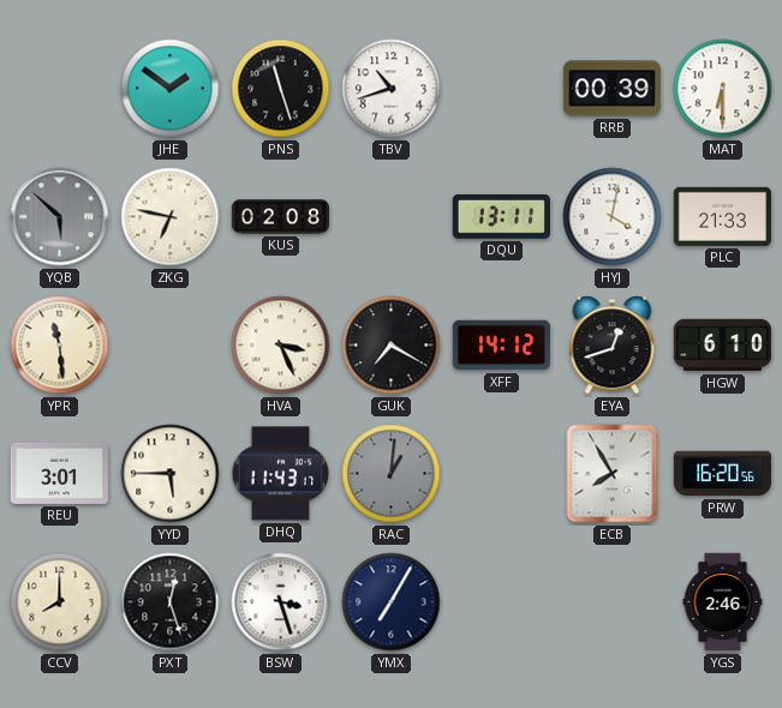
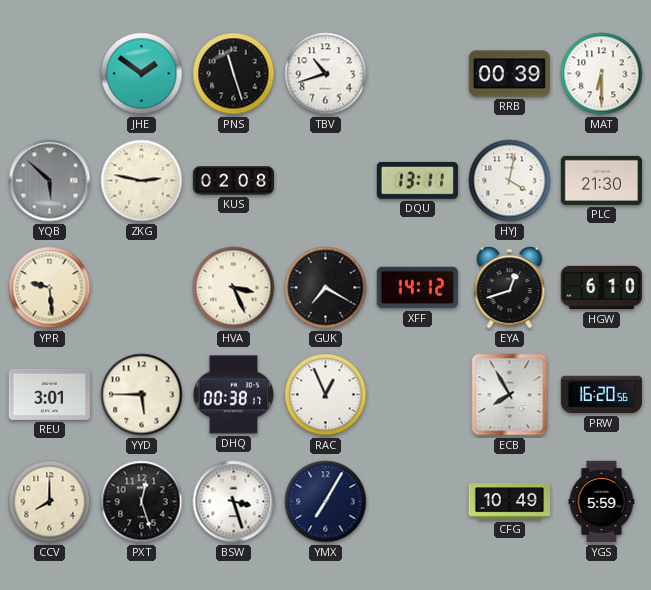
ZKG: 6:47 -> 2:47
PLC: 21:33 -> 21:30
YPR: 11:29 -> 9:29
DHQ: 11:43 -> 00:38
RAC: 1:01 -> 12:56
RAC dial: grey -> white
CFG: none -> 10:49
YGS: 2:46 -> 5:59
